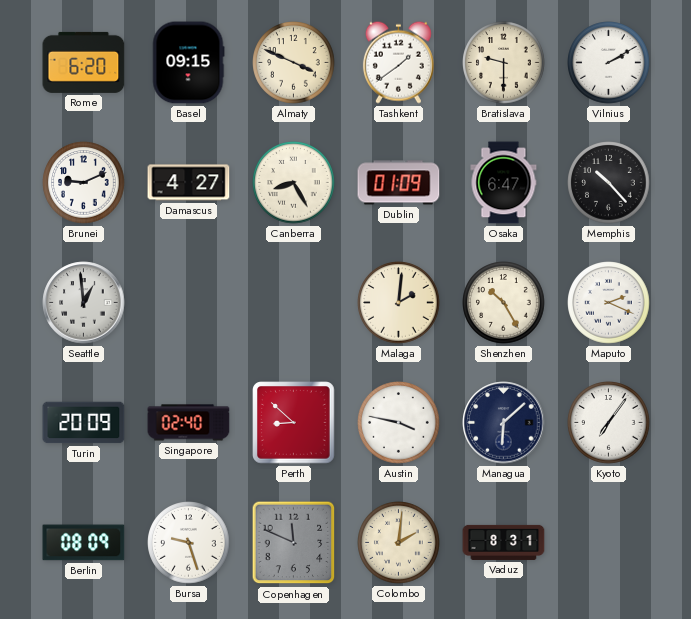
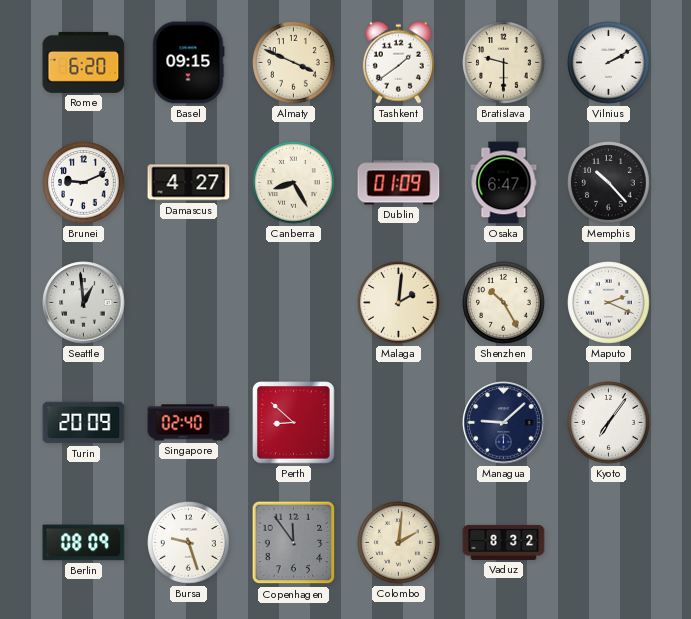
Austin: 3:47 -> none
Managua: 6:08 -> 9:08
Copenhagen: 11:49 -> 11:54
Vaduz: 8:31 -> 8:32
